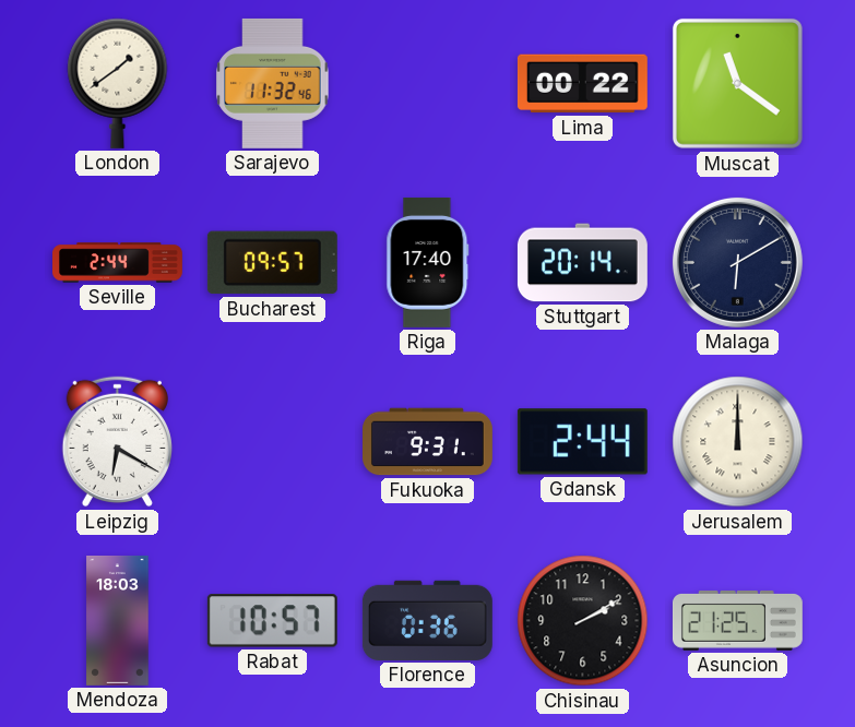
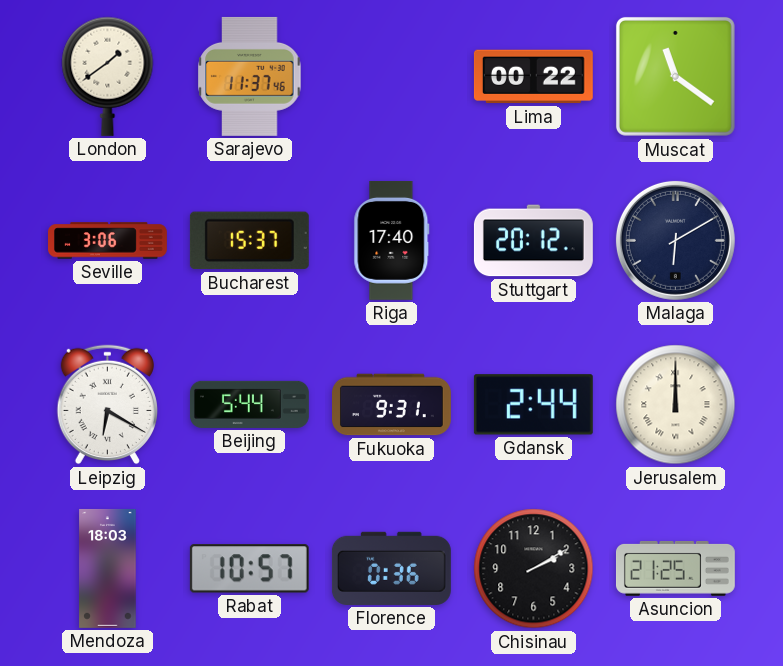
Sarajevo: 11:32 -> 11:37
Seville: 2:44 -> 3:06
Bucharest: 09:57 -> 15:37
Stuttgart: 20:14 -> 20:12
Beijing: none -> 5:44
